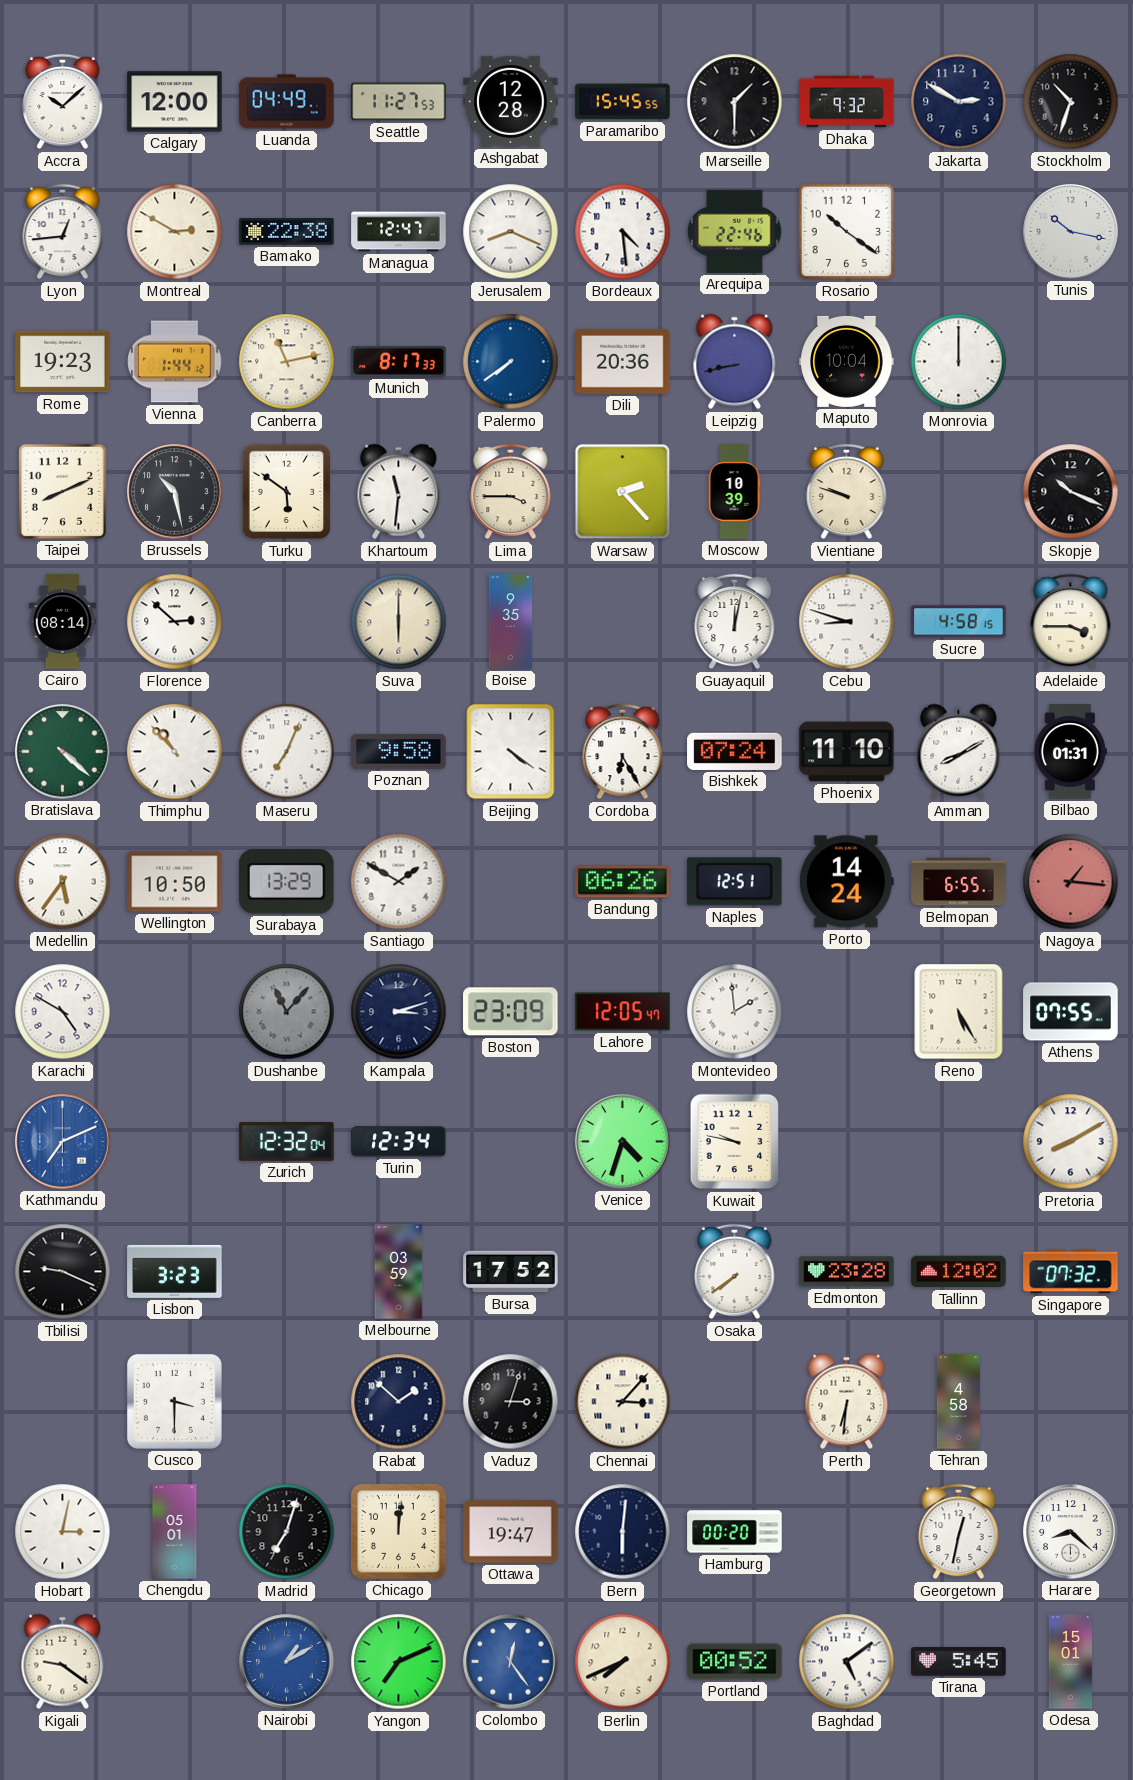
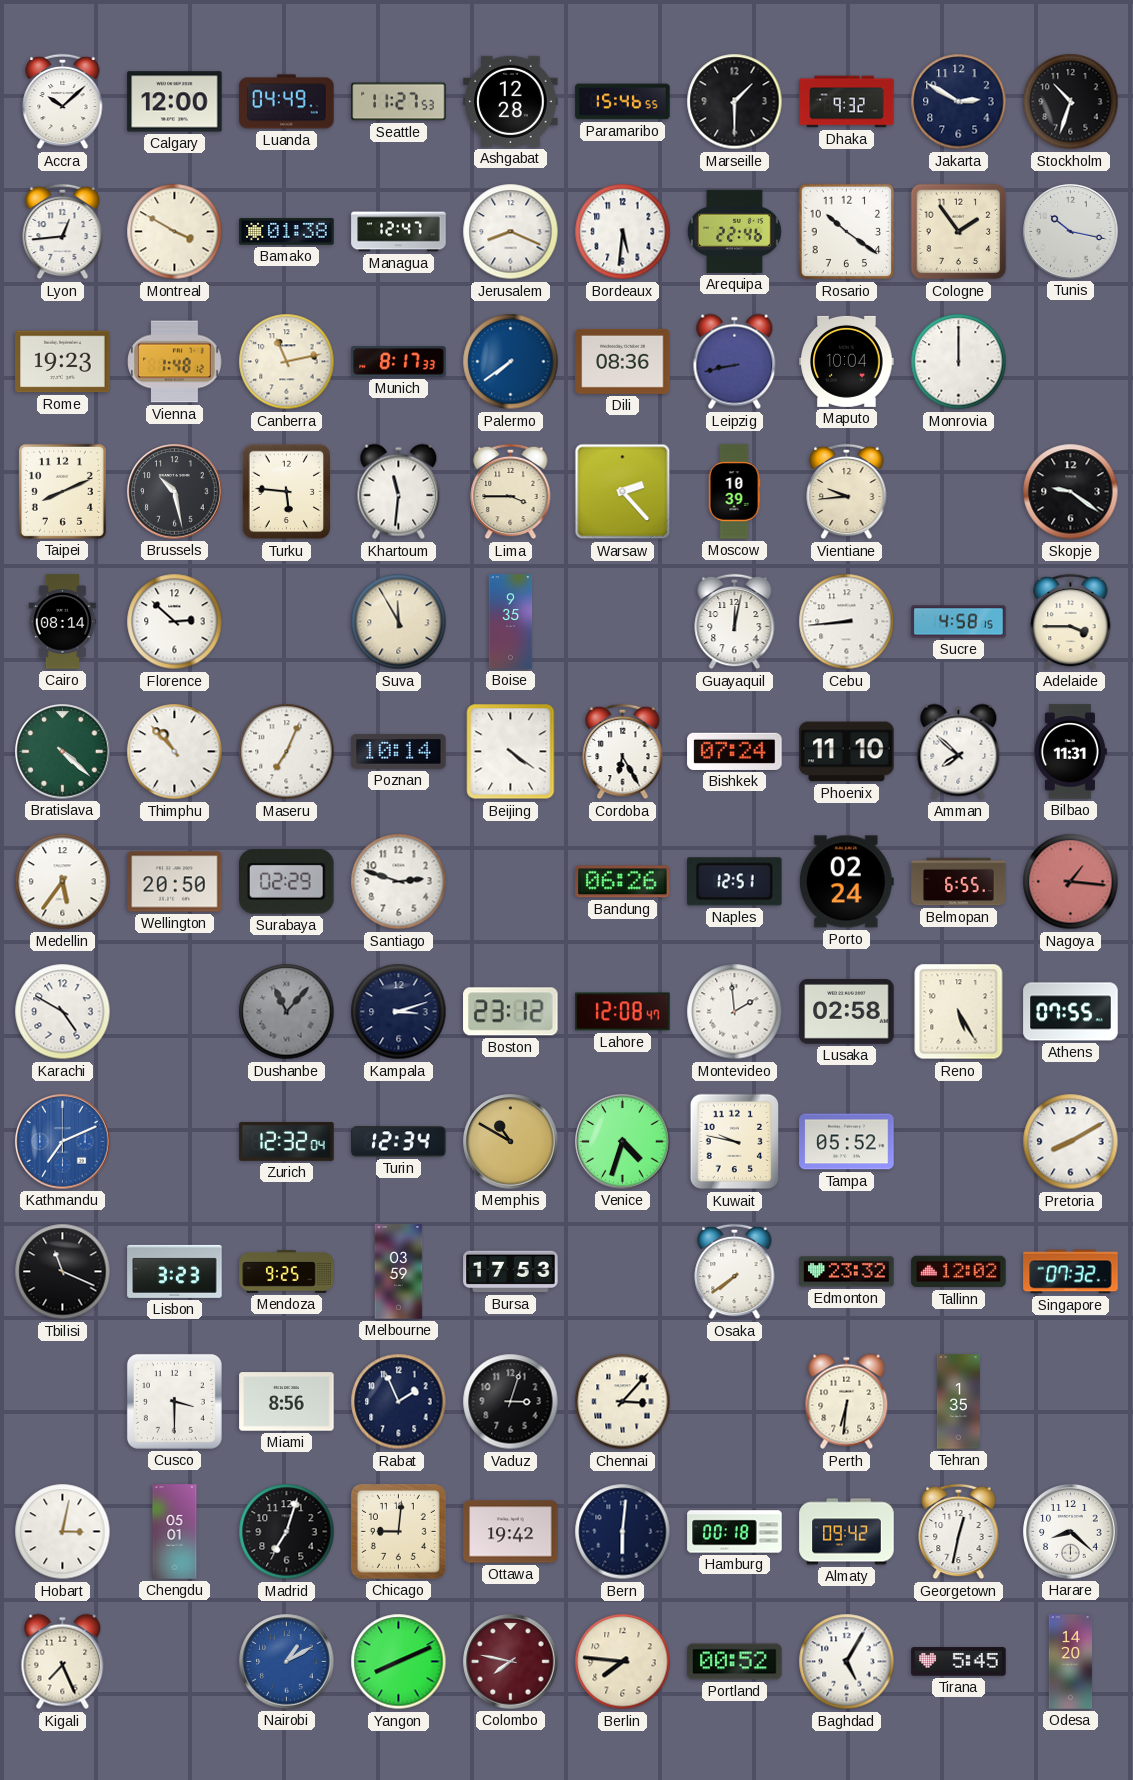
Paramaribo: 15:45 -> 15:46
Montreal: 2:50 -> 3:50
Bamako: 22:38 -> 01:38
Bordeaux: 4:29 -> 5:31
Cologne: none -> 1:54
Vienna: 1:44 -> 1:48
Dili: 20:36 -> 08:36
Turku: 5:51 -> 5:46
Vientiane: 9:48 -> 9:44
Skopje: 10:19 -> 9:21
Suva: 6:00 -> 11:55
Cebu: 8:48 -> 8:44
Poznan: 9:58 -> 10:14
Amman: 8:10 -> 7:52
Bilbao: 01:31 -> 11:31
Wellington: 10:50 -> 20:50
Surabaya: 13:29 -> 02:29
Santiago: 1:50 -> 2:48
Porto: 14:24 -> 02:24
Boston: 23:09 -> 23:12
Lahore: 12:05 -> 12:08
Lusaka: none -> 02:58
Memphis: none -> 10:50
Tampa: none -> 05:52
Tbilisi: 9:19 -> 11:19
Mendoza: none -> 9:25
Bursa: 17:52 -> 17:53
Edmonton: 23:28 -> 23:32
Miami: none -> 8:56
Rabat: 1:52 -> 1:56
Tehran: 4:58 -> 1:35
Chicago: 12:01 -> 9:01
Ottawa: 19:47 -> 19:42
Hamburg: 00:20 -> 00:18
Almaty: none -> 09:42
Kigali: 9:21 -> 7:26
Yangon: 7:11 -> 8:11
Colombo: 12:24 -> 7:47
Colombo dial: blue -> burgundy
Berlin: 7:41 -> 7:46
Baghdad: 5:09 -> 5:05
Odesa: 15:01 -> 14:20
